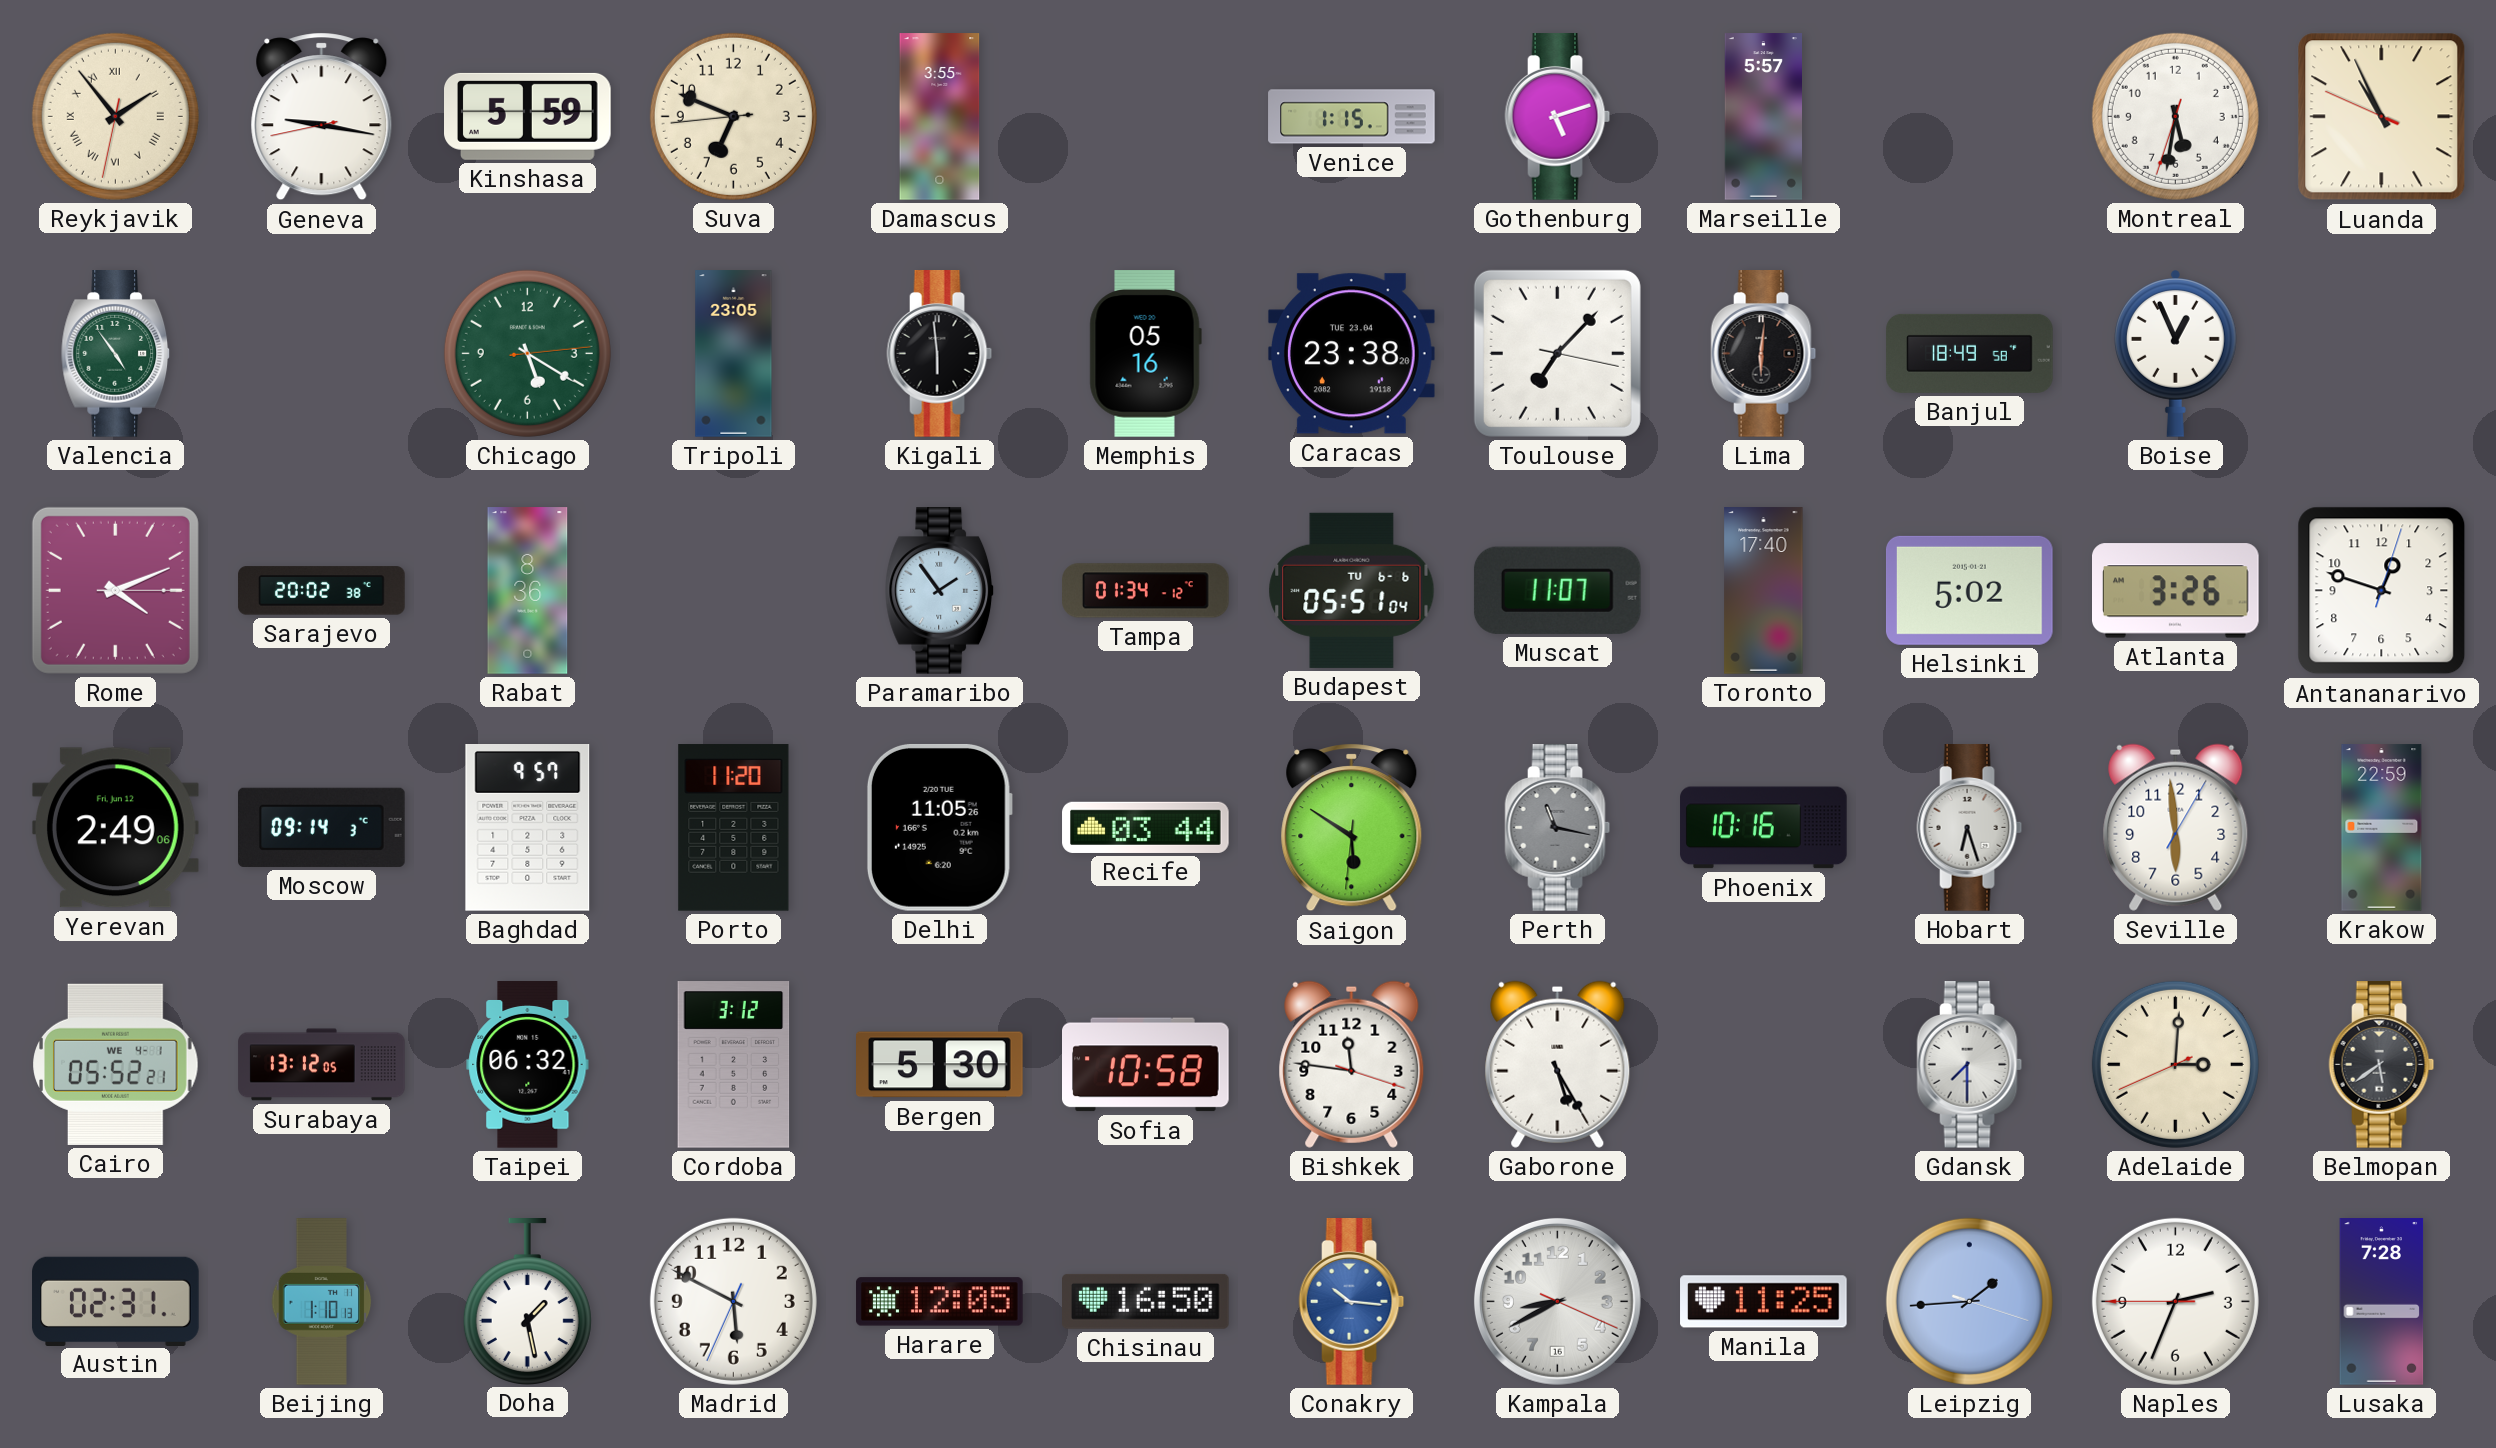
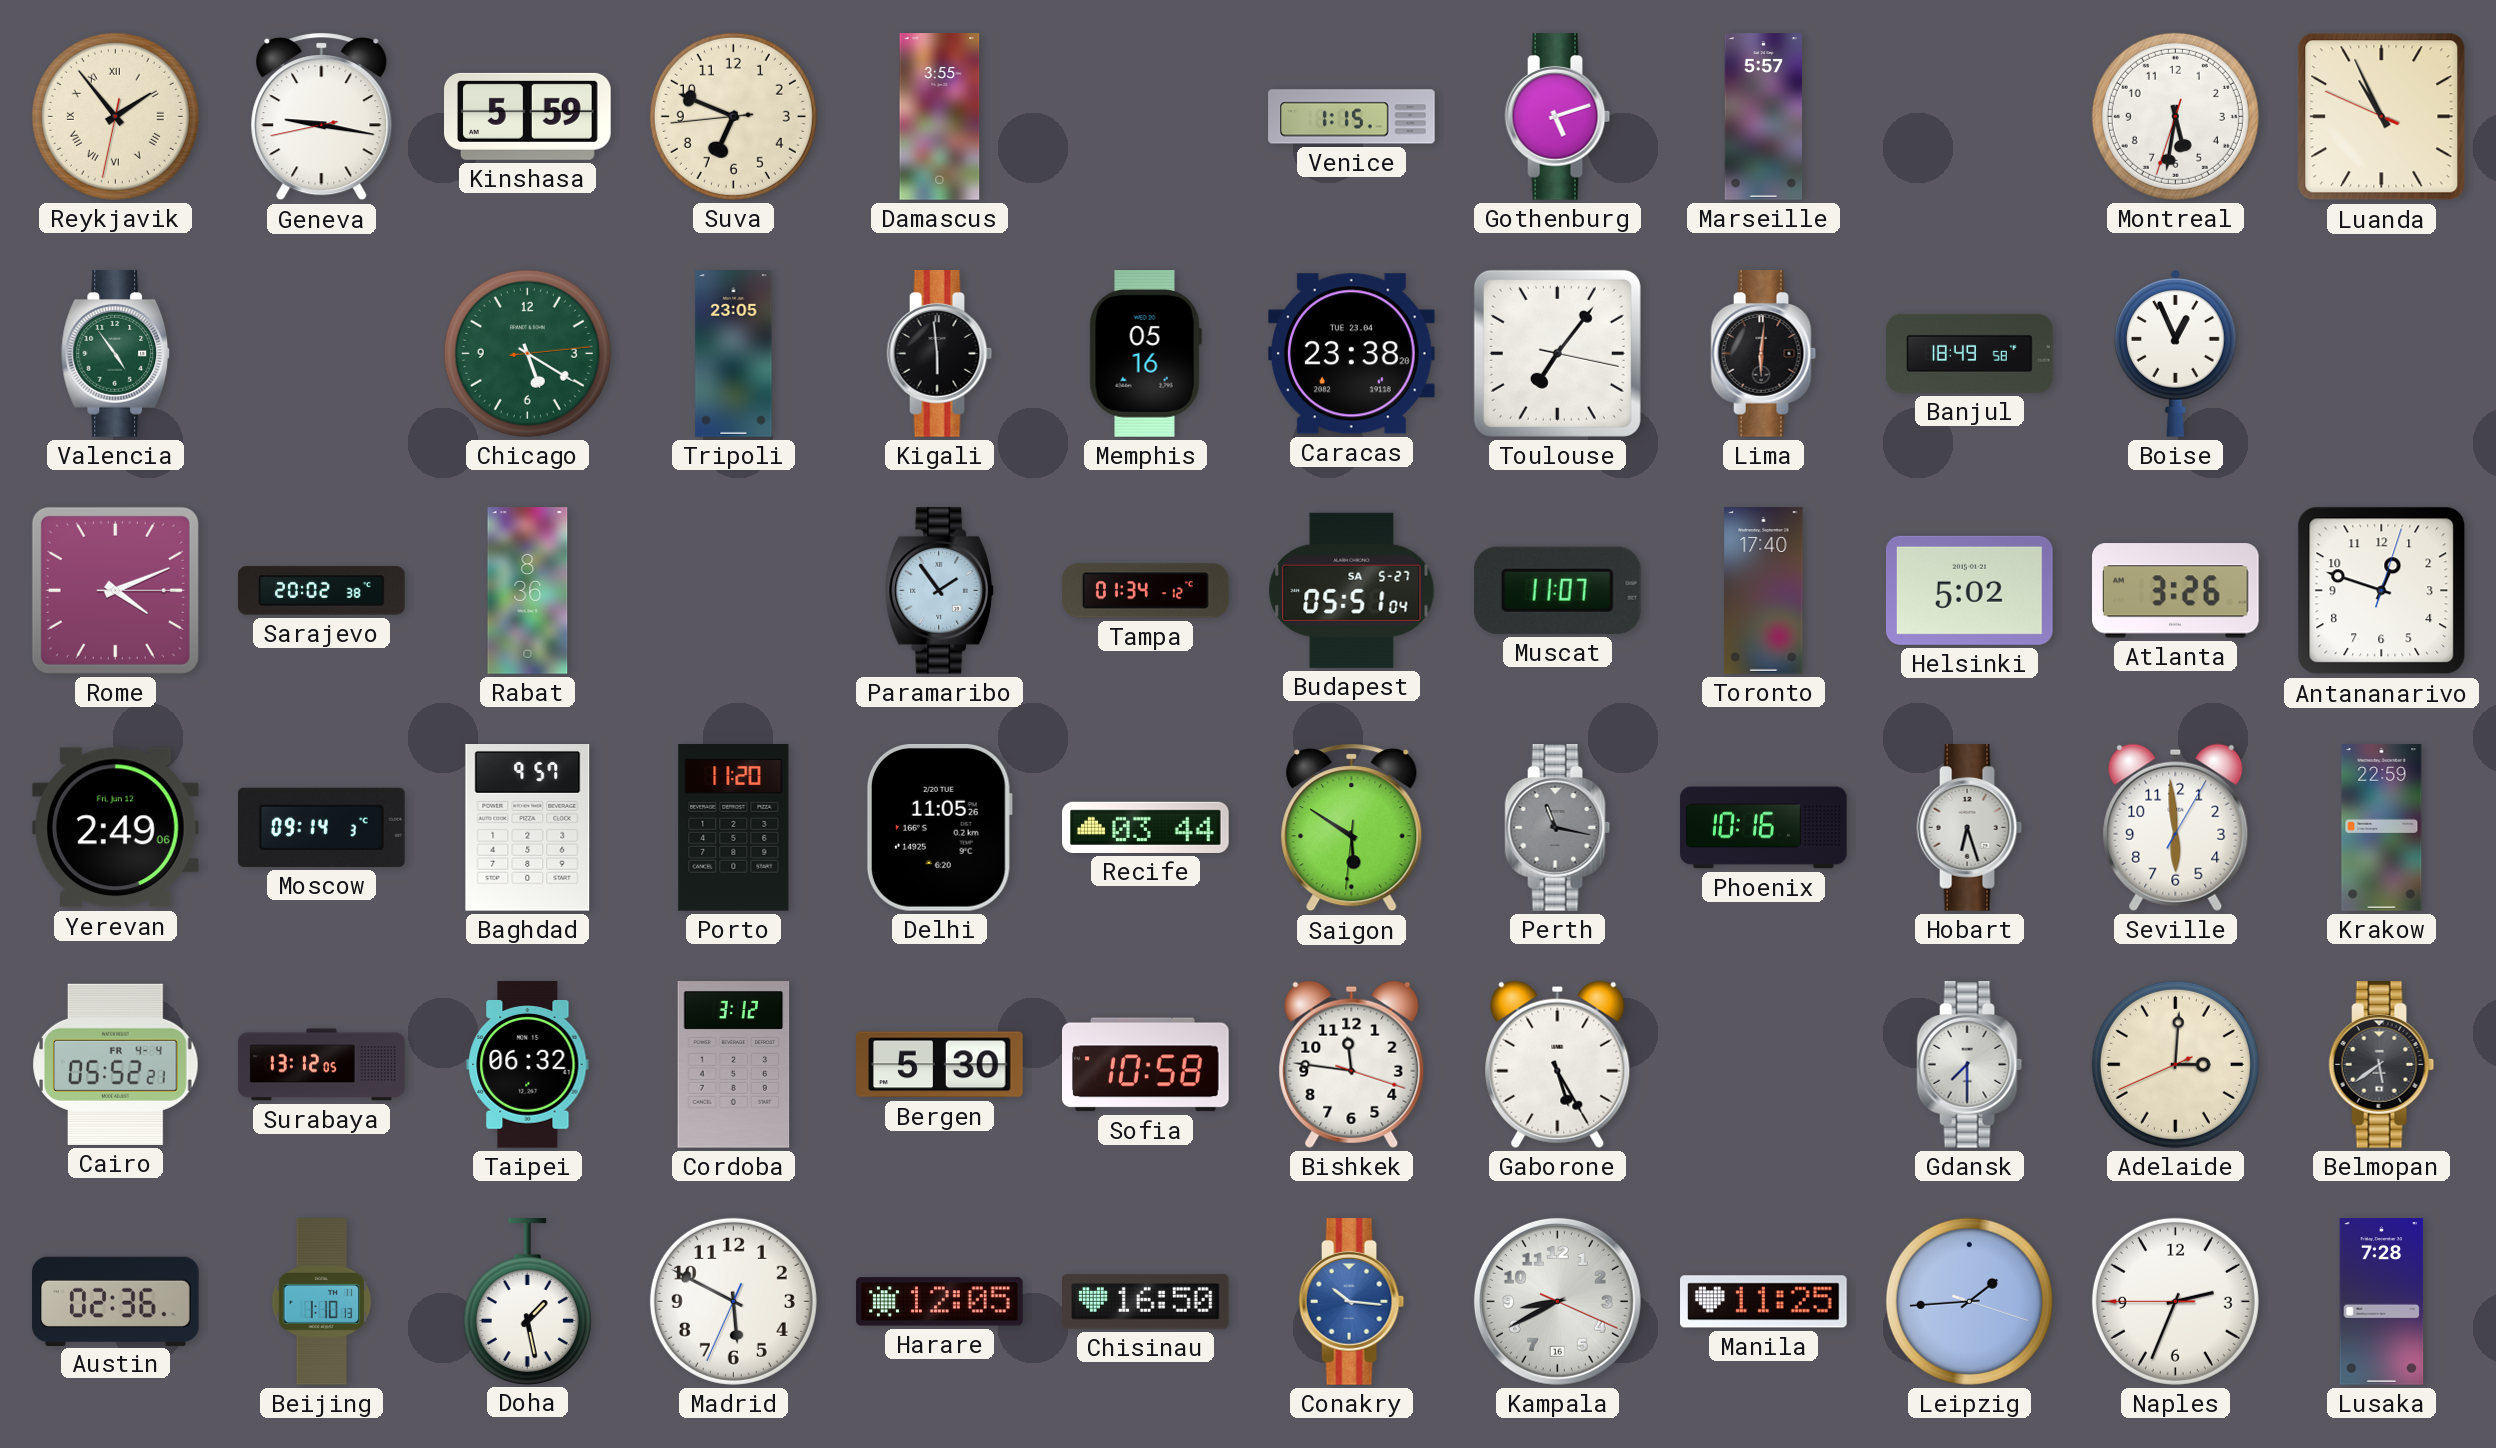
Toulouse: 7:07 -> 7:06
Budapest date: TU 6-6 -> SA 5-27
Cairo date: WE 4-1 -> FR 4-4
Austin: 02:31 -> 02:36
